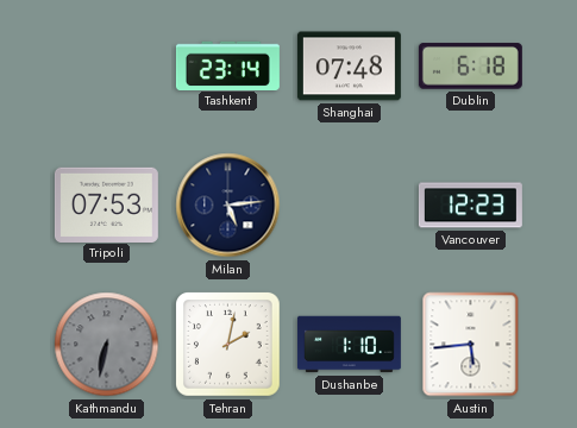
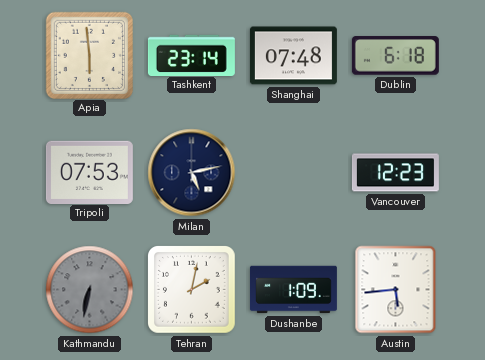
Apia: none -> 5:59
Milan: 5:14 -> 5:13
Dushanbe: 1:10 -> 1:09
